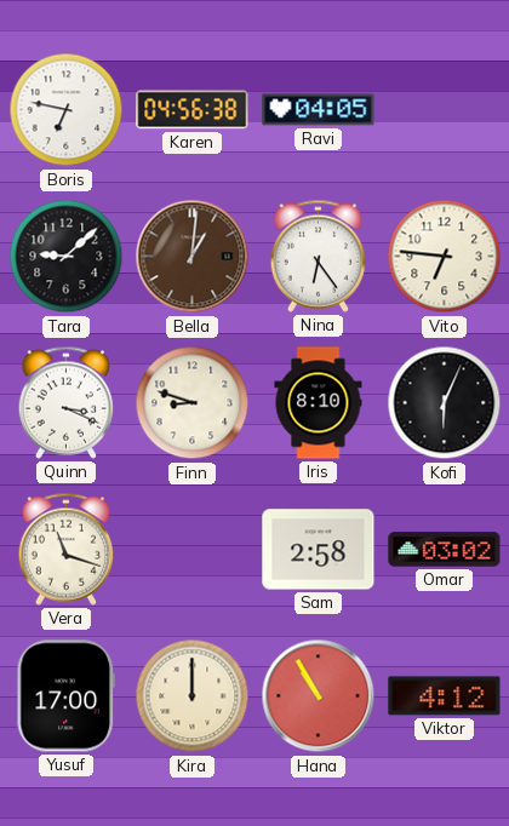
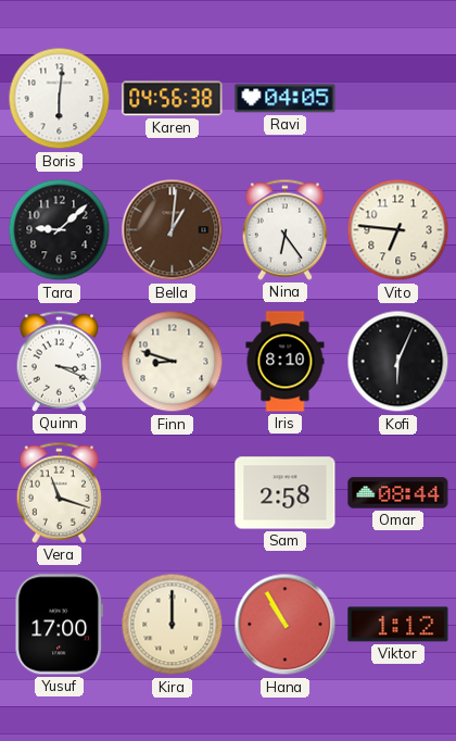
Boris: 6:47 -> 6:01
Omar: 03:02 -> 08:44
Viktor: 4:12 -> 1:12
